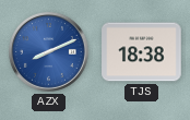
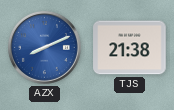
TJS: 18:38 -> 21:38
